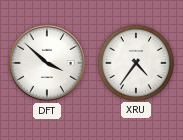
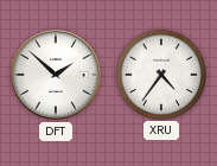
DFT: 3:52 -> 1:52
